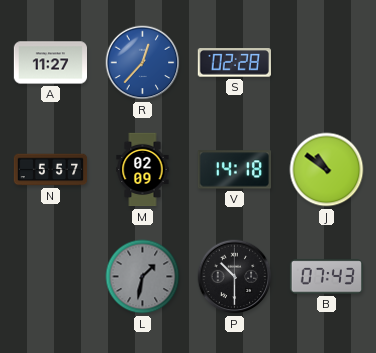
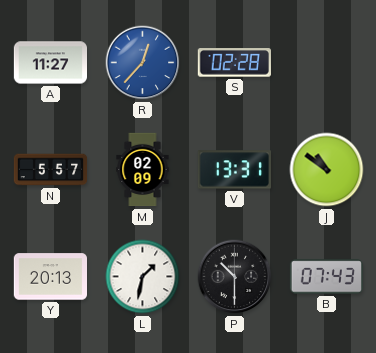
V: 14:18 -> 13:31
Y: none -> 20:13
L dial: grey -> white
